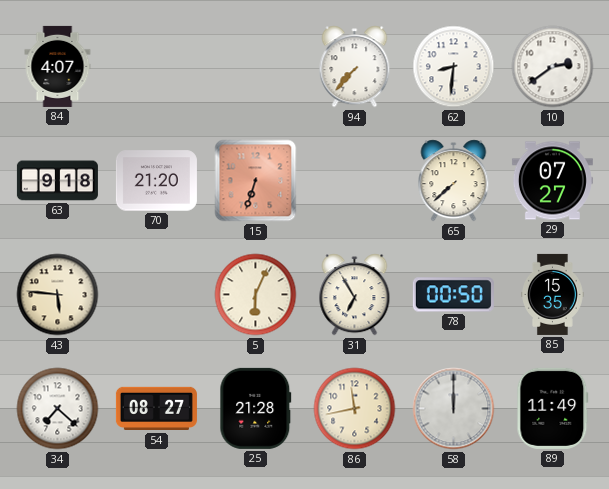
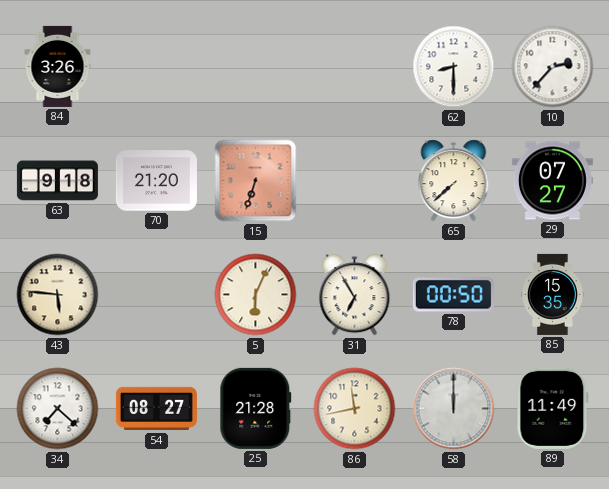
84: 4:07 -> 3:26
94: 7:37 -> none
62: 8:31 -> 8:30
10: 2:39 -> 2:37
